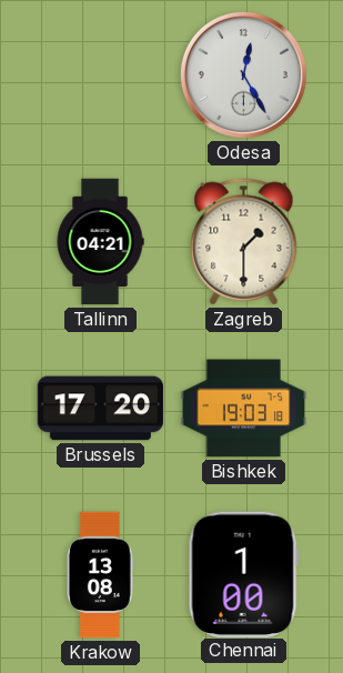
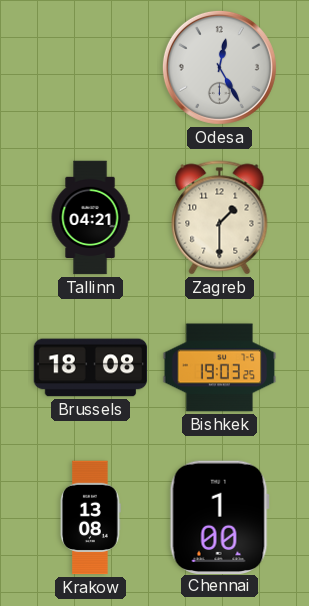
Brussels: 17:20 -> 18:08
Bishkek: 19:03:18 -> 19:03:25
